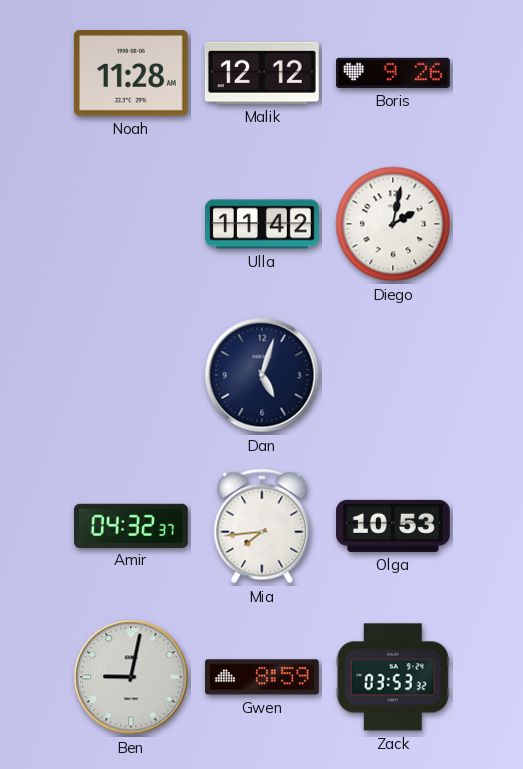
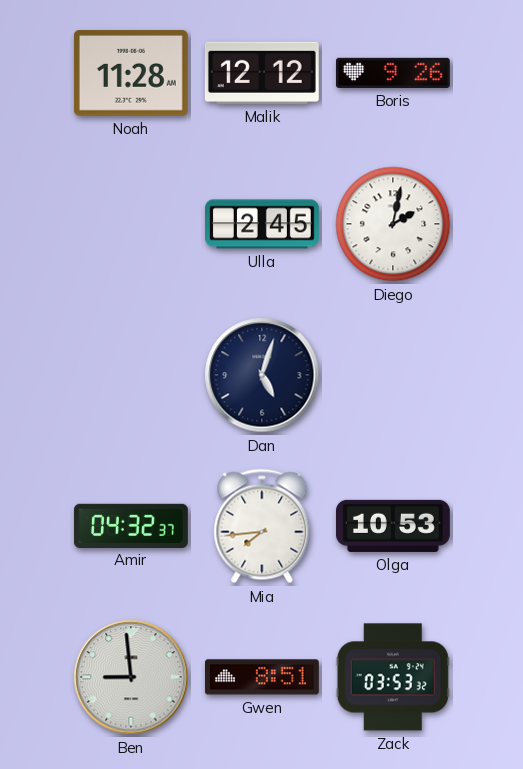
Ulla: 11:42 -> 2:45
Ben: 9:02 -> 8:59
Gwen: 8:59 -> 8:51
